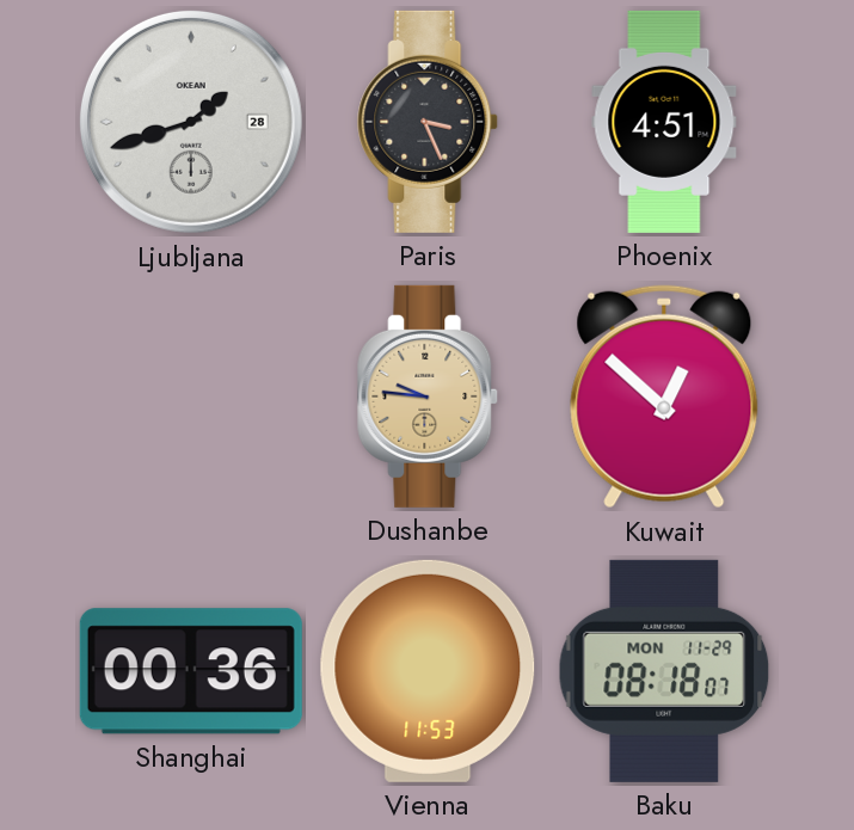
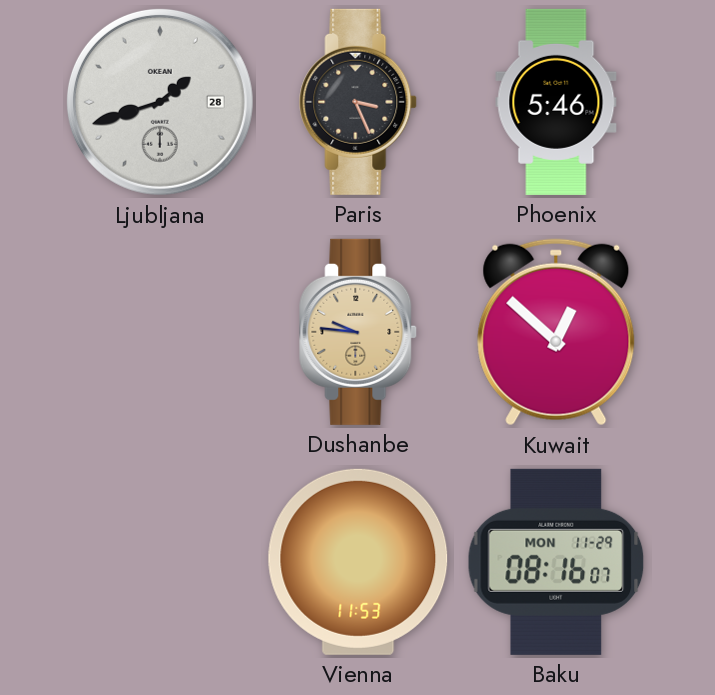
Phoenix: 4:51 -> 5:46
Shanghai: 00:36 -> none
Baku: 08:18 -> 08:16
